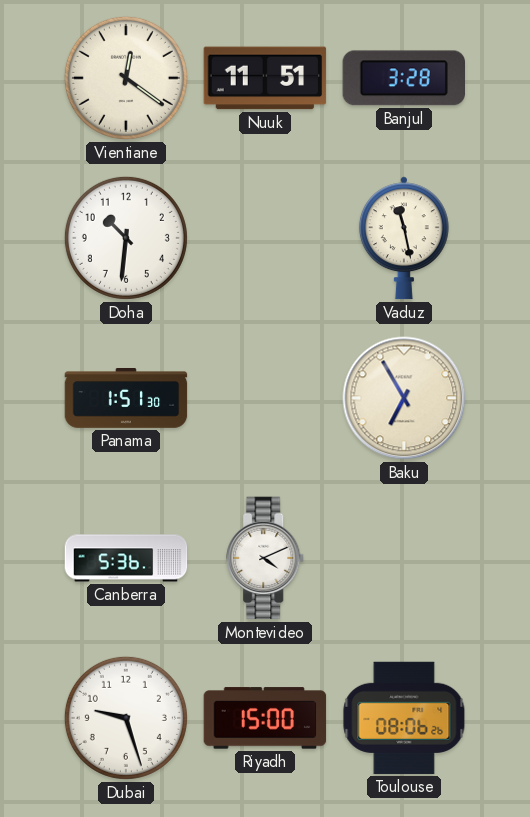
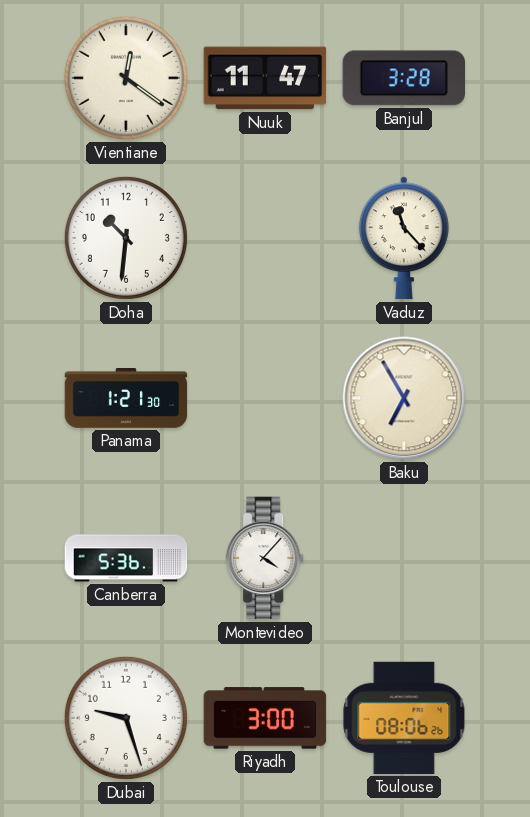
Nuuk: 11:51 -> 11:47
Vaduz: 11:28 -> 11:23
Panama: 1:51 -> 1:21
Montevideo: 4:11 -> 4:07
Riyadh: 15:00 -> 3:00
